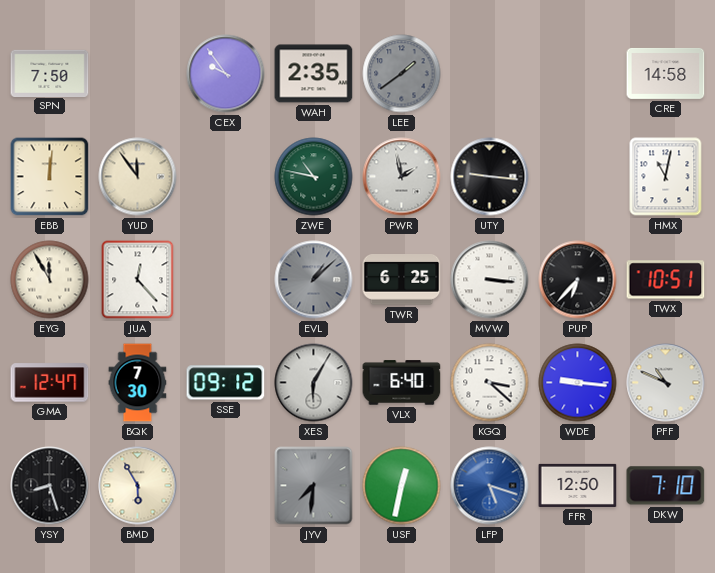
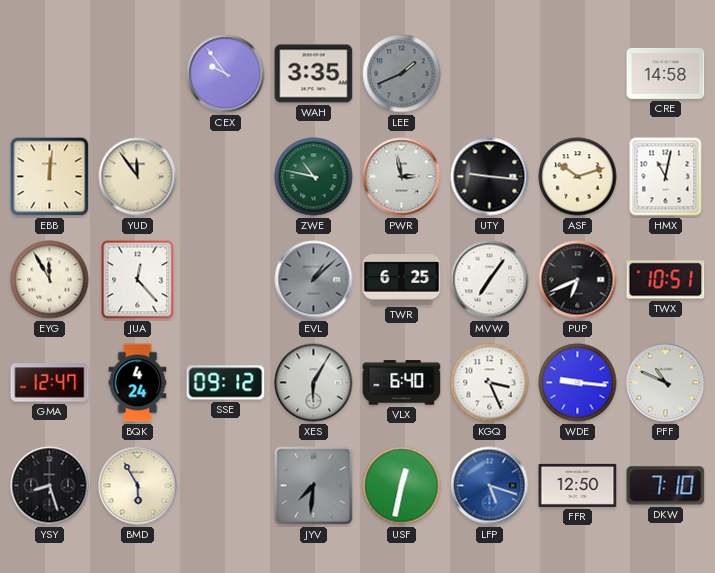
SPN: 7:50 -> none
WAH: 2:35 -> 3:35
LEE: 1:39 -> 1:41
PWR: 1:58 -> 2:58
ASF: none -> 10:12
MVW: 3:16 -> 7:06
PUP: 6:37 -> 6:41
BQK: 7:30 -> 4:24
KGQ: 3:22 -> 3:26
